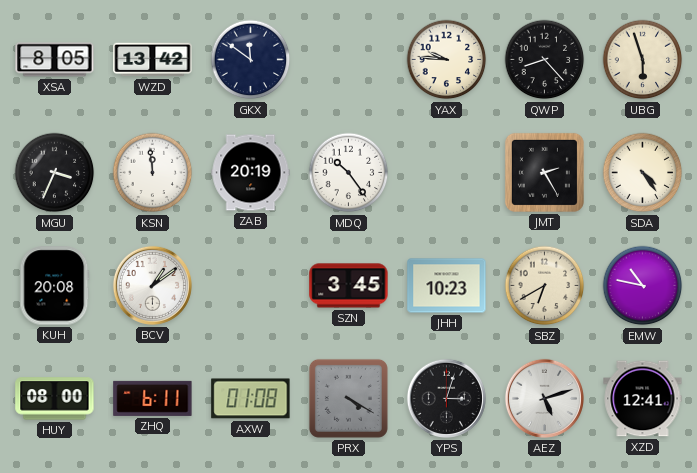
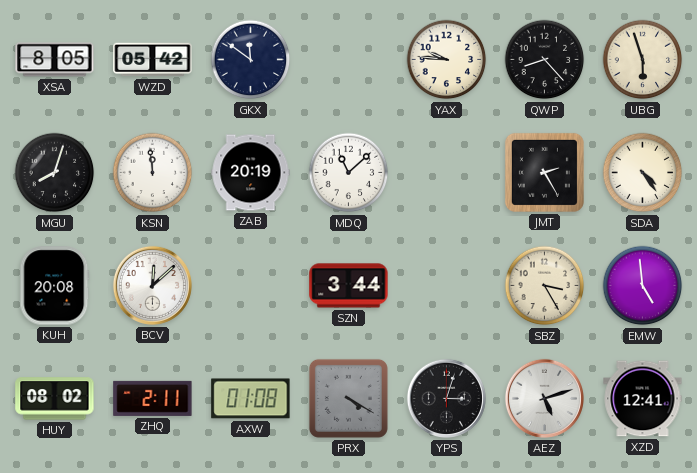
WZD: 13:42 -> 05:42
MGU: 3:34 -> 8:03
MDQ: 10:24 -> 11:08
BCV: 1:09 -> 12:08
SZN: 3:45 -> 3:44
JHH: 10:23 -> none
SBZ: 6:40 -> 3:25
EMW: 10:47 -> 4:59
HUY: 08:00 -> 08:02
ZHQ: 6:11 -> 2:11
